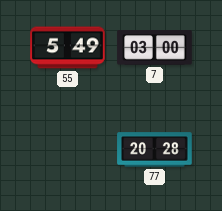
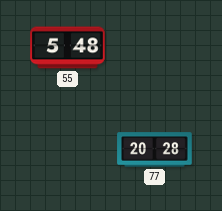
55: 5:49 -> 5:48
7: 03:00 -> none
